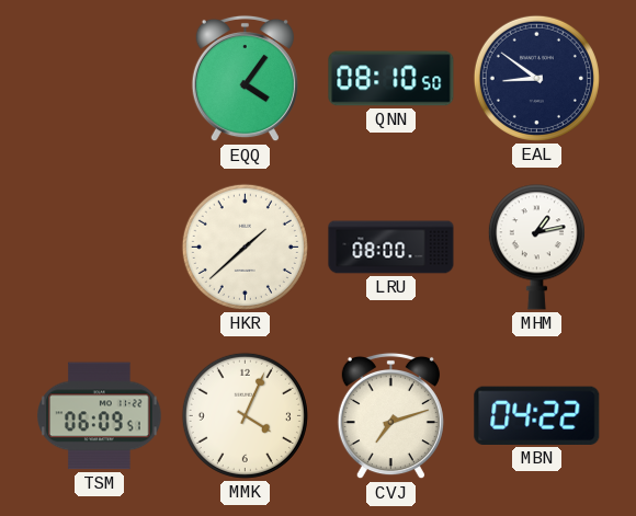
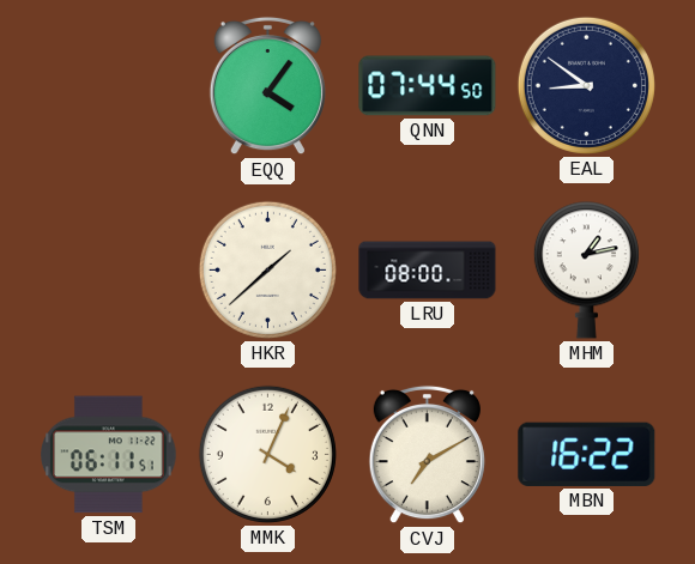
QNN: 08:10 -> 07:44
TSM: 06:09 -> 06:11
CVJ: 7:12 -> 7:10
MBN: 04:22 -> 16:22
